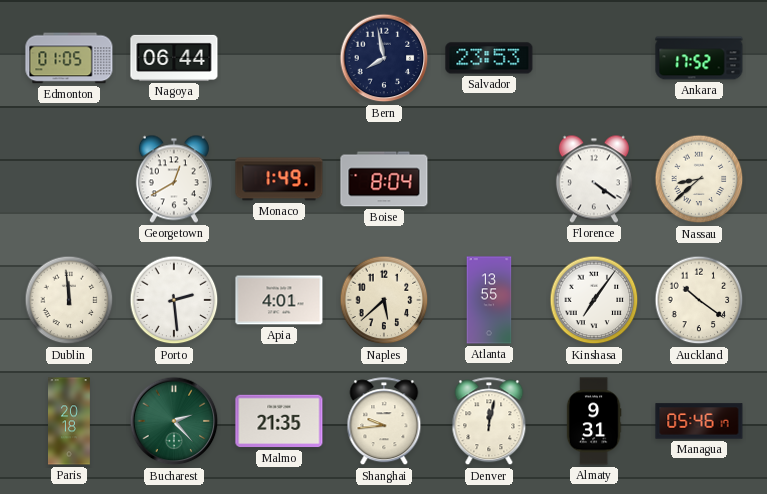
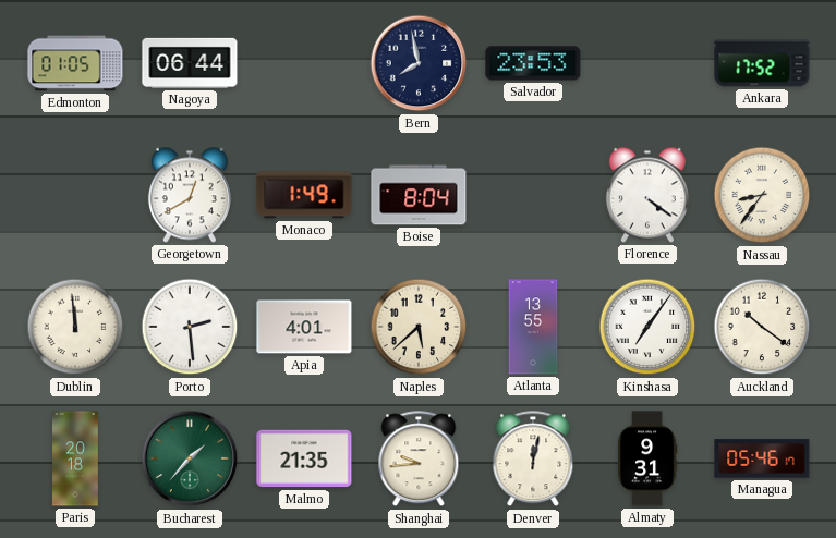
Nassau: 8:38 -> 8:36
Bucharest: 2:23 -> 1:37
